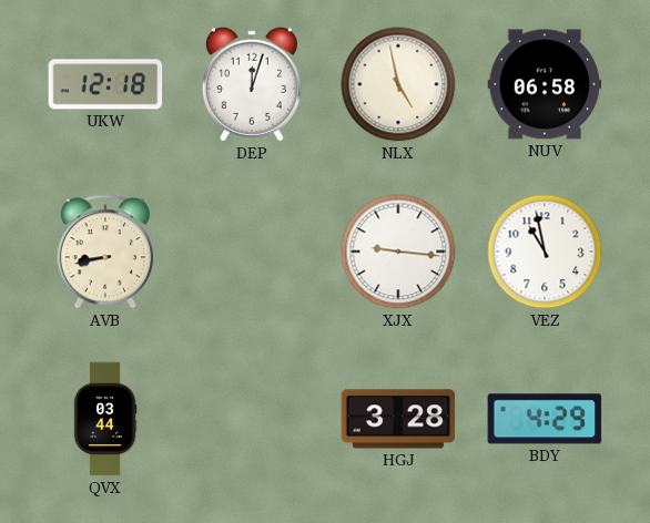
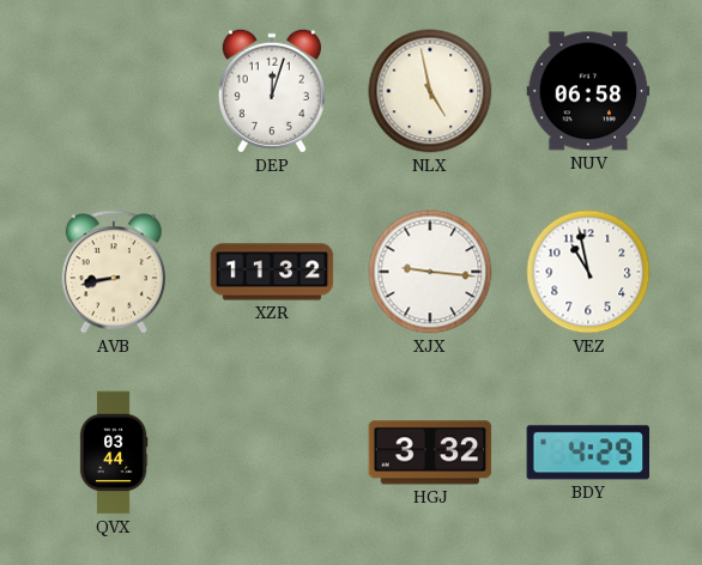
UKW: 12:18 -> none
XZR: none -> 11:32
HGJ: 3:28 -> 3:32
